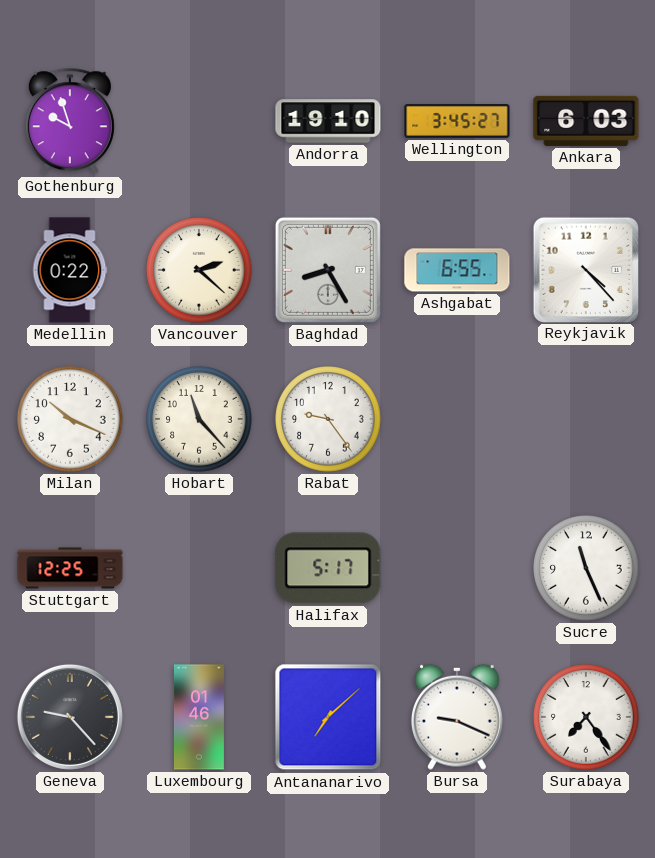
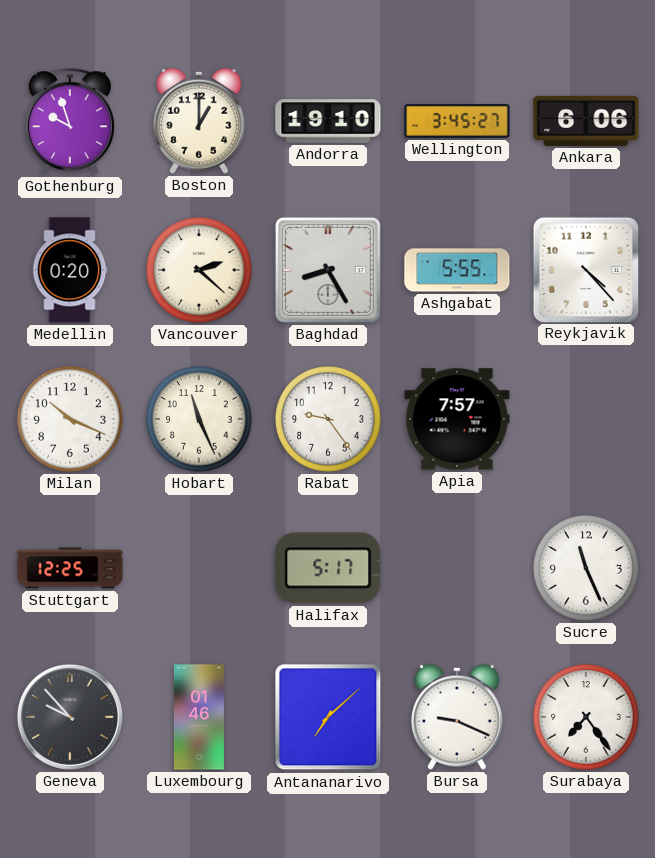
Boston: none -> 1:00
Ankara: 6:03 -> 6:06
Medellin: 0:22 -> 0:20
Ashgabat: 6:55 -> 5:55
Hobart: 11:23 -> 11:26
Apia: none -> 7:57
Geneva: 9:23 -> 9:53
